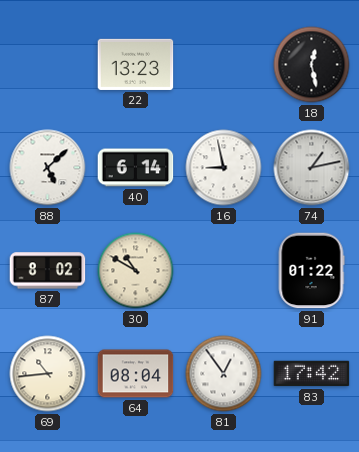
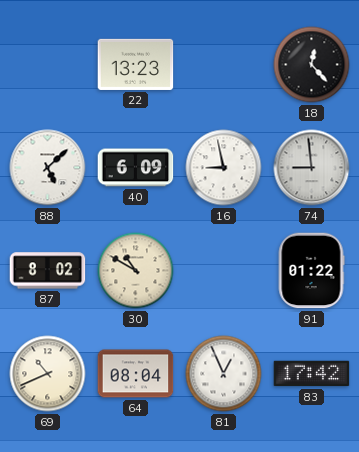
18: 12:28 -> 12:23
40: 6:14 -> 6:09
74: 1:13 -> 8:59
69: 10:44 -> 10:41
81: 12:54 -> 12:56
